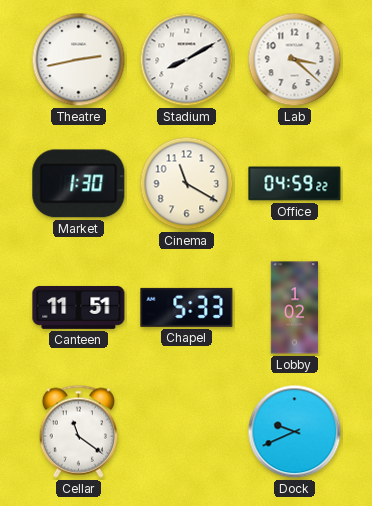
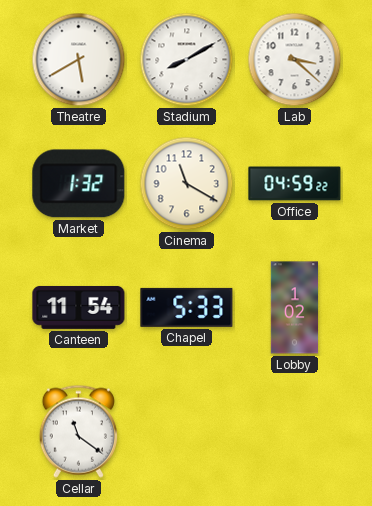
Theatre: 2:43 -> 5:40
Market: 1:30 -> 1:32
Canteen: 11:51 -> 11:54
Dock: 9:41 -> none
